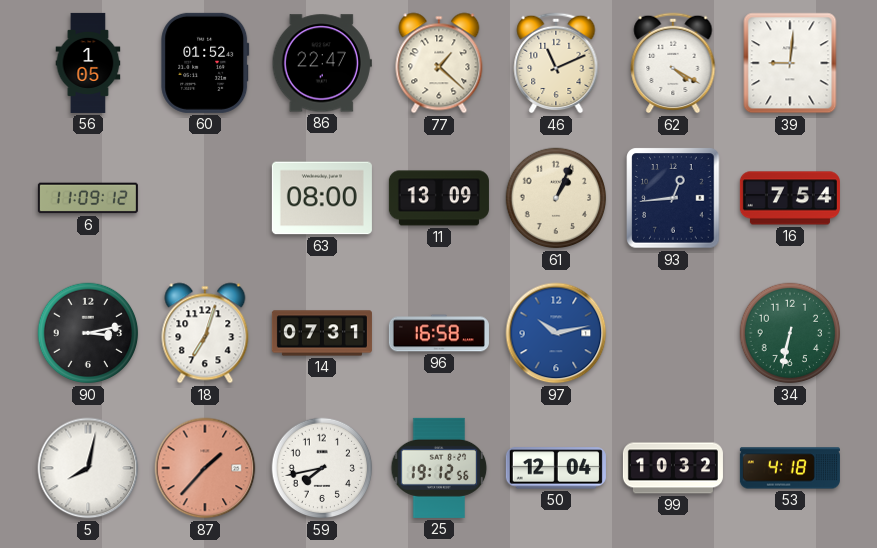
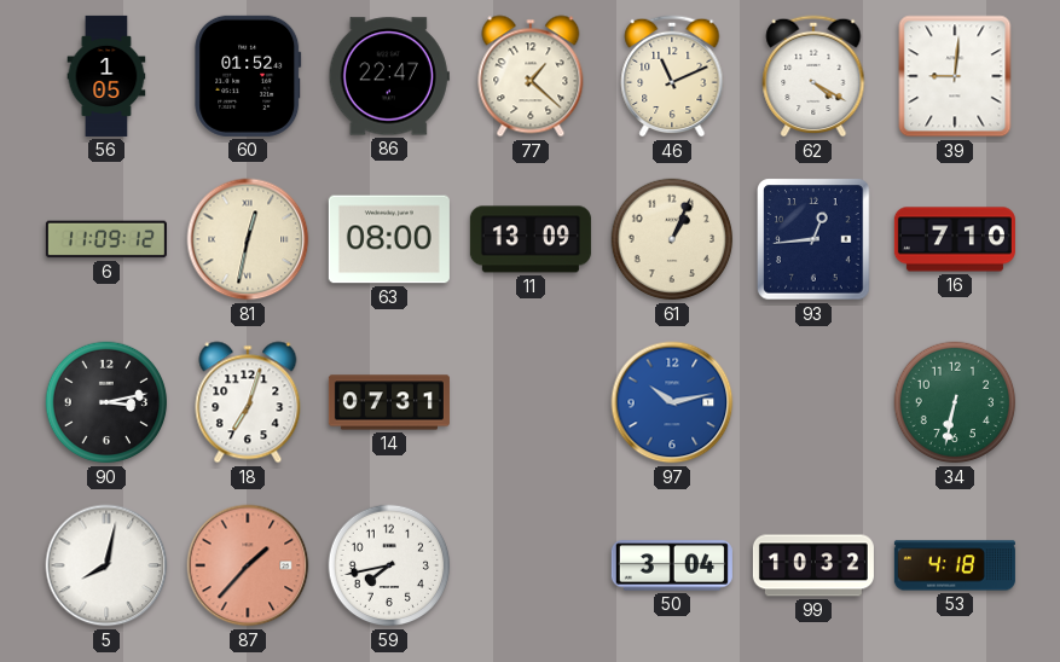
81: none -> 12:32
16: 7:54 -> 7:10
96: 16:58 -> none
25: 19:12 -> none
50: 12:04 -> 3:04
